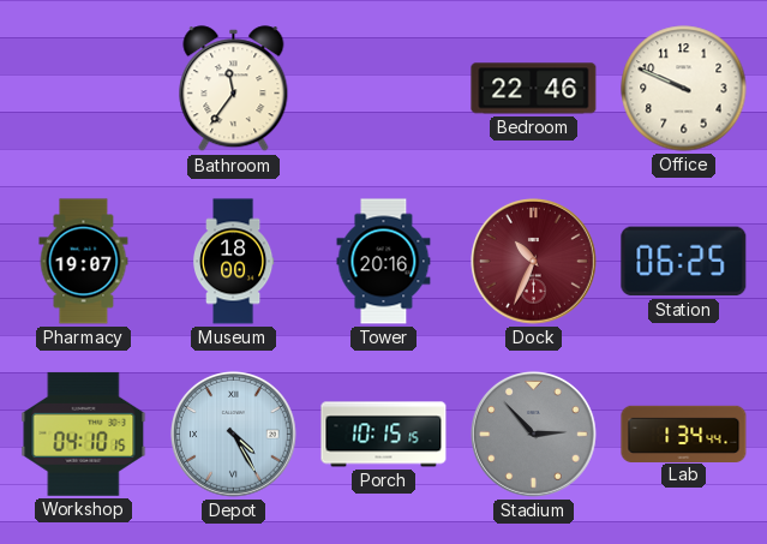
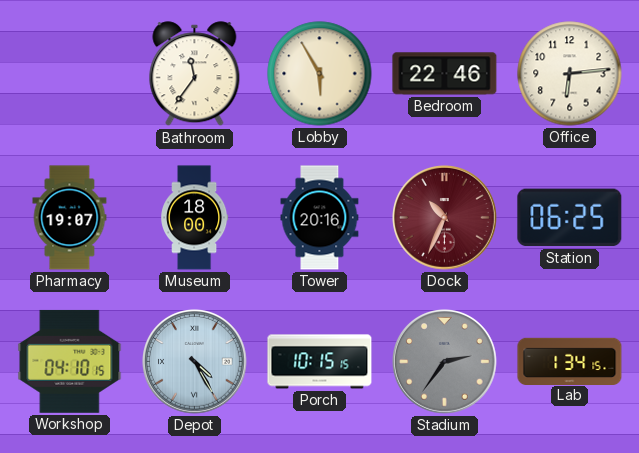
Lobby: none -> 5:55
Office: 9:49 -> 6:14
Stadium: 2:53 -> 2:36
Lab: 1:34:44 -> 1:34:15
